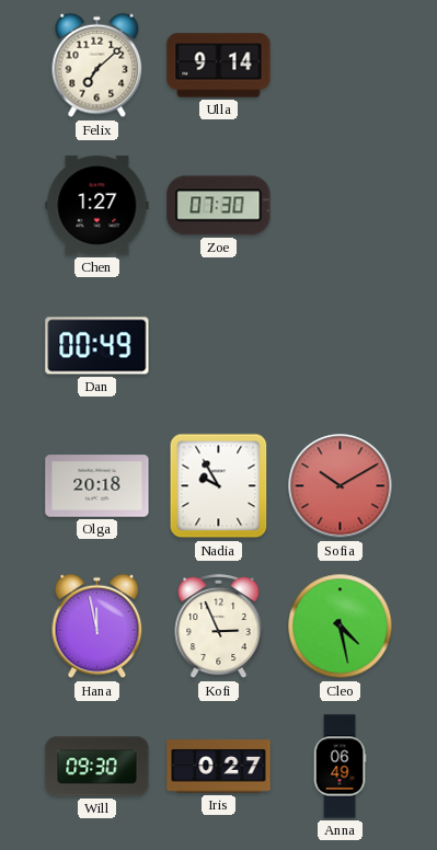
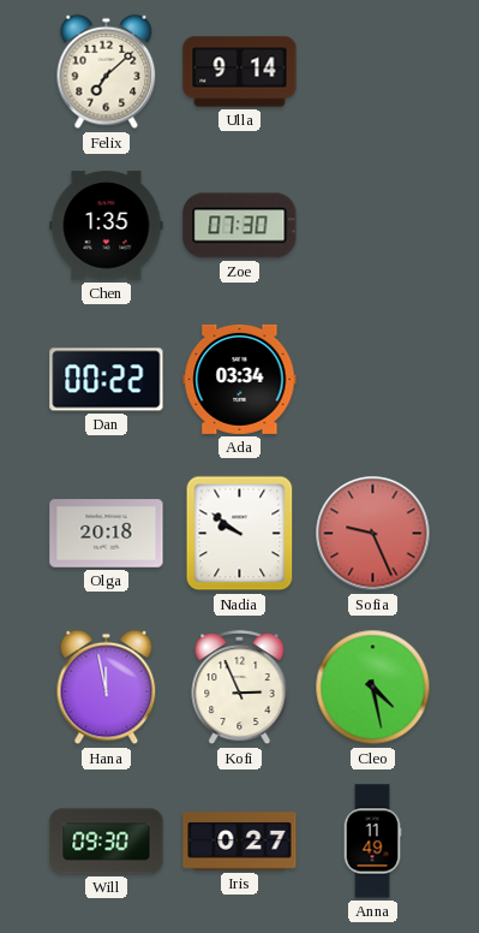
Chen: 1:27 -> 1:35
Dan: 00:49 -> 00:22
Ada: none -> 03:34
Nadia: 9:55 -> 9:51
Sofia: 10:10 -> 9:26
Anna: 06:49 -> 11:49
